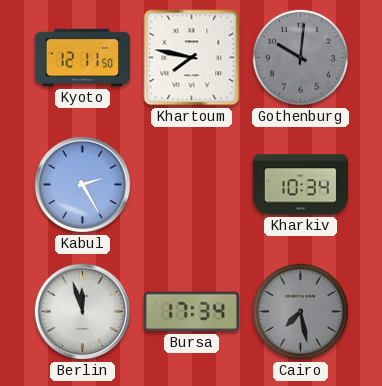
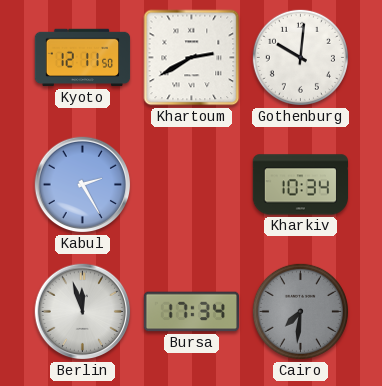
Khartoum: 7:47 -> 2:40
Gothenburg dial: grey -> white
Cairo: 7:28 -> 7:31
